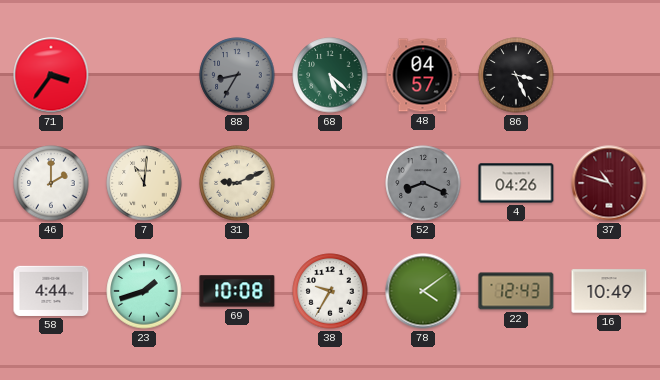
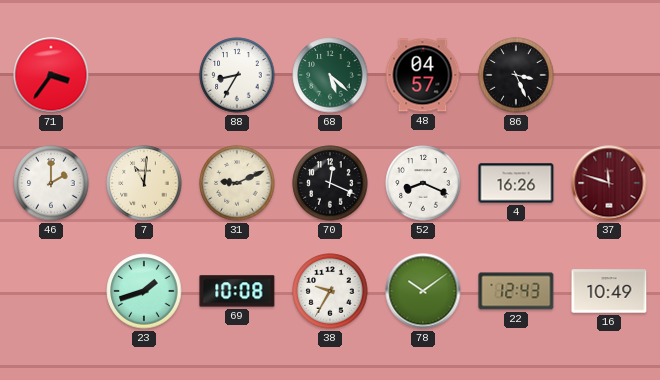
88 dial: grey -> white
70: none -> 12:19
52 dial: grey -> white
4: 04:26 -> 16:26
37: 10:48 -> 11:48
58: 4:44 -> none
78: 4:09 -> 10:09
